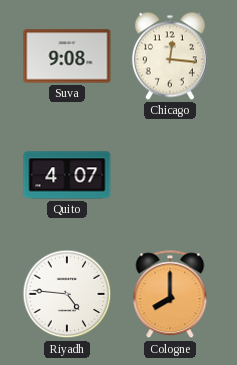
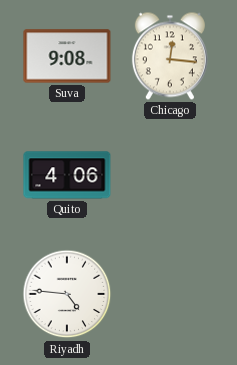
Quito: 4:07 -> 4:06
Cologne: 8:00 -> none
